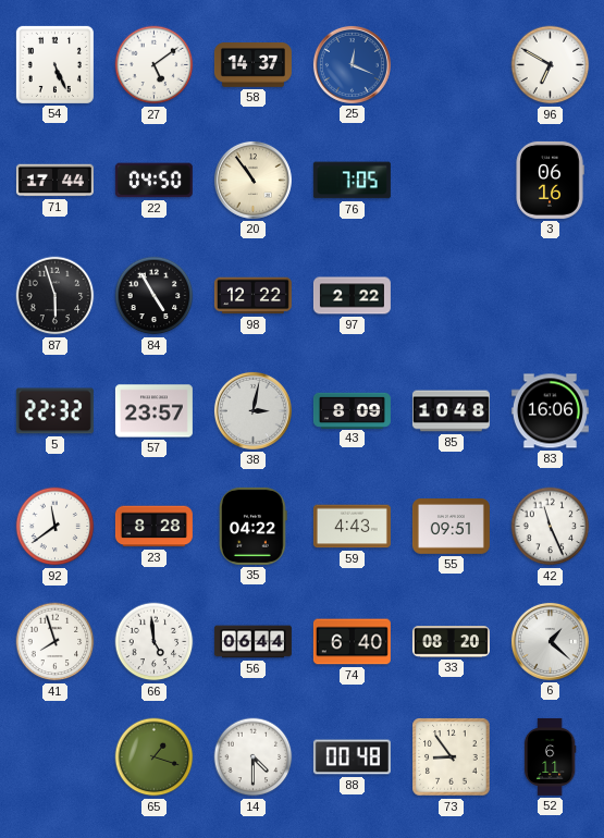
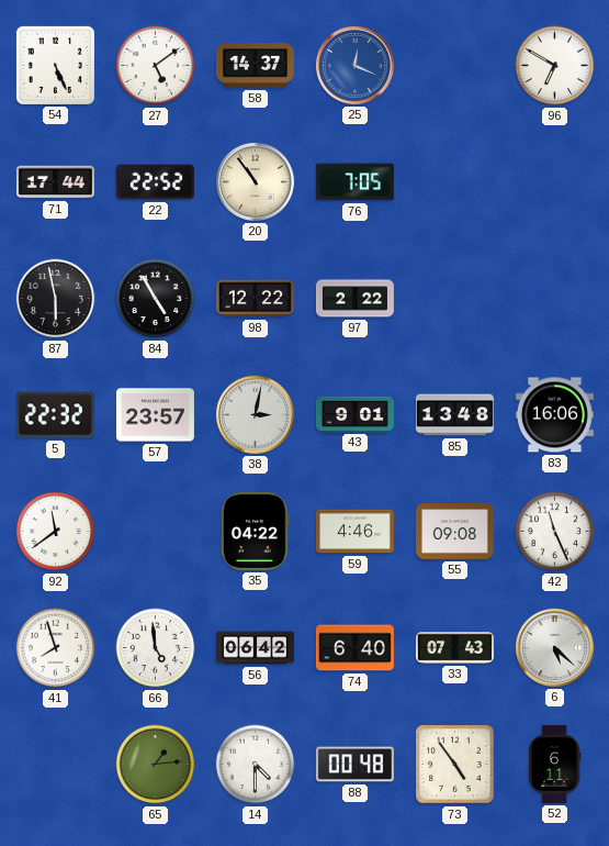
22: 04:50 -> 22:52
3: 06:16 -> none
87: 5:57 -> 5:58
43: 8:09 -> 9:01
85: 10:48 -> 13:48
23: 8:28 -> none
59: 4:43 -> 4:46
55: 09:51 -> 09:08
56: 06:44 -> 06:42
33: 08:20 -> 07:43
6: 1:22 -> 5:22
65: 1:18 -> 1:14
73: 8:54 -> 4:54
